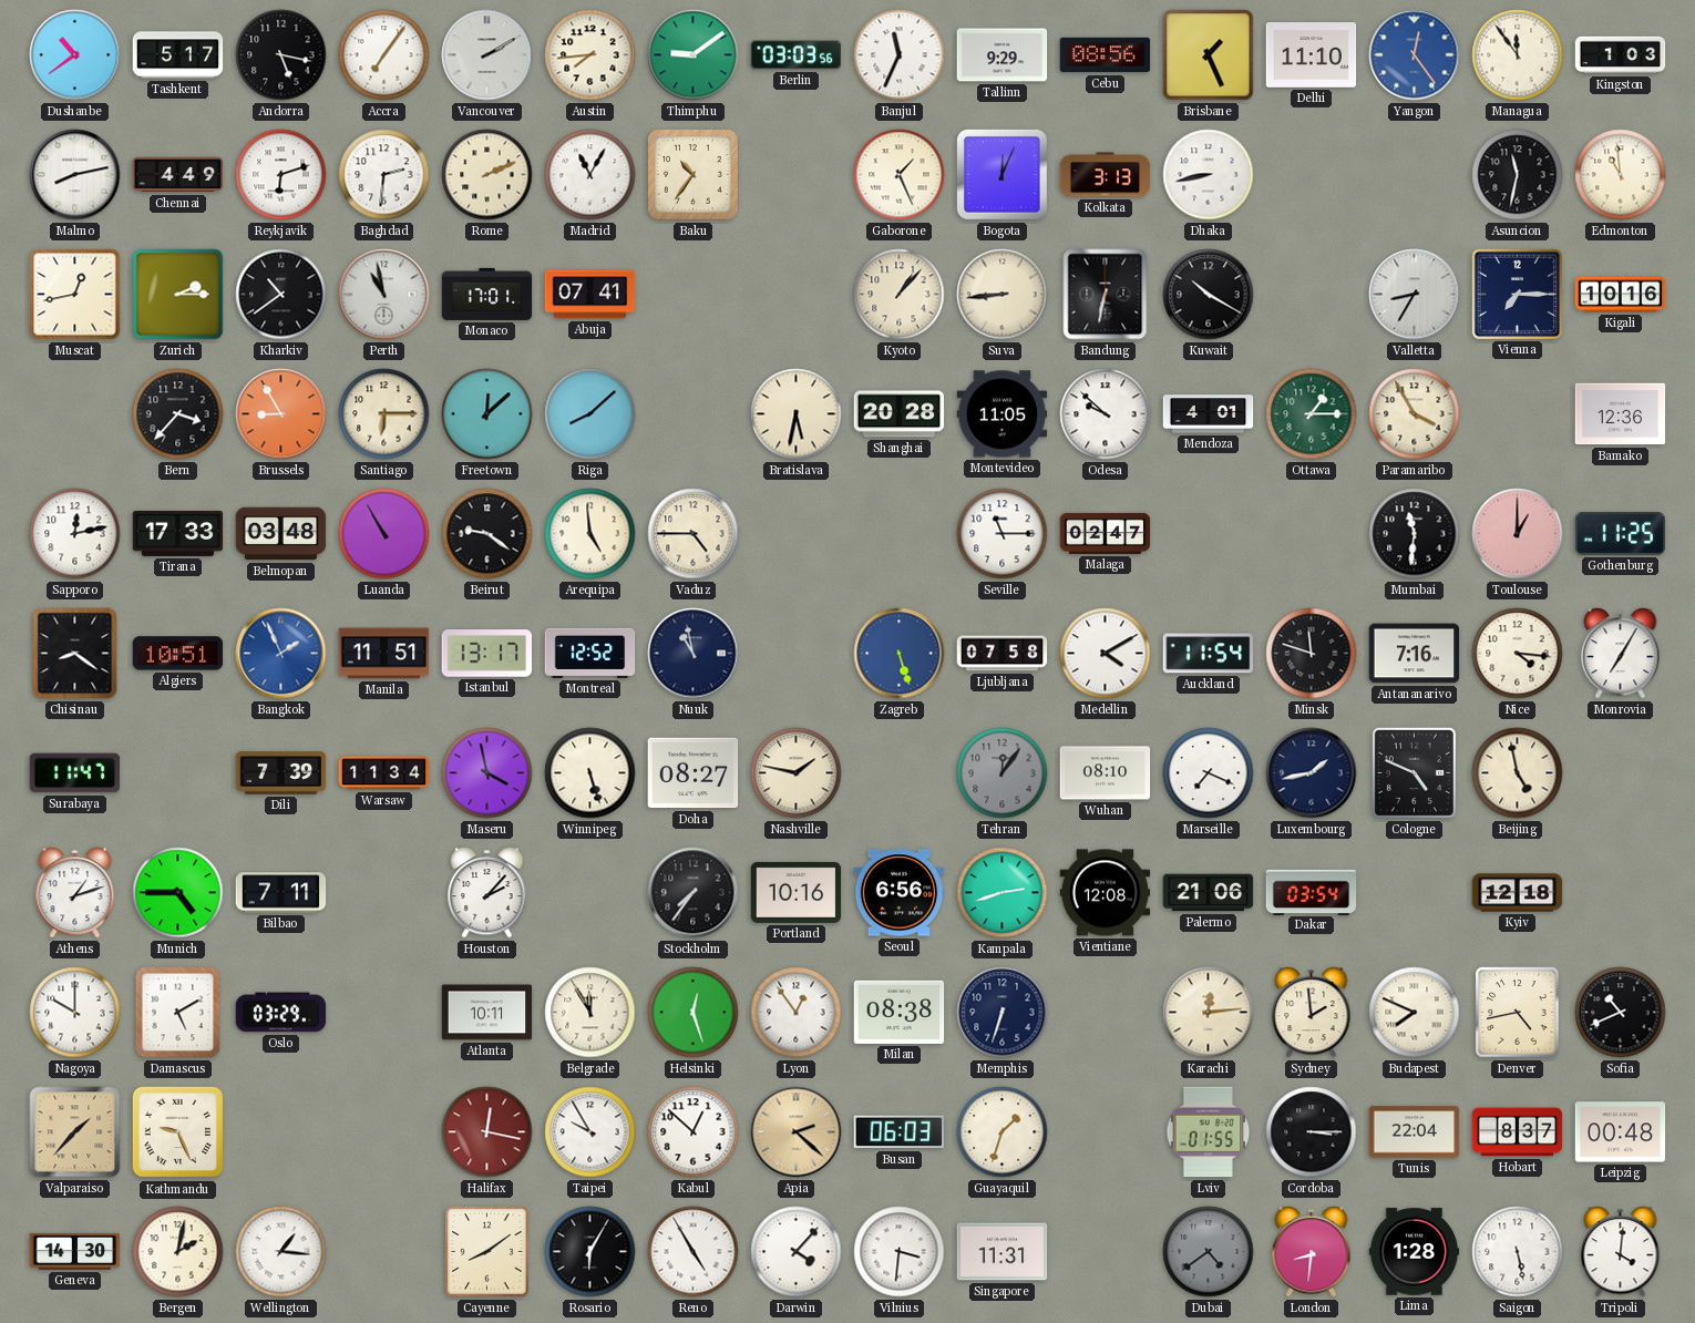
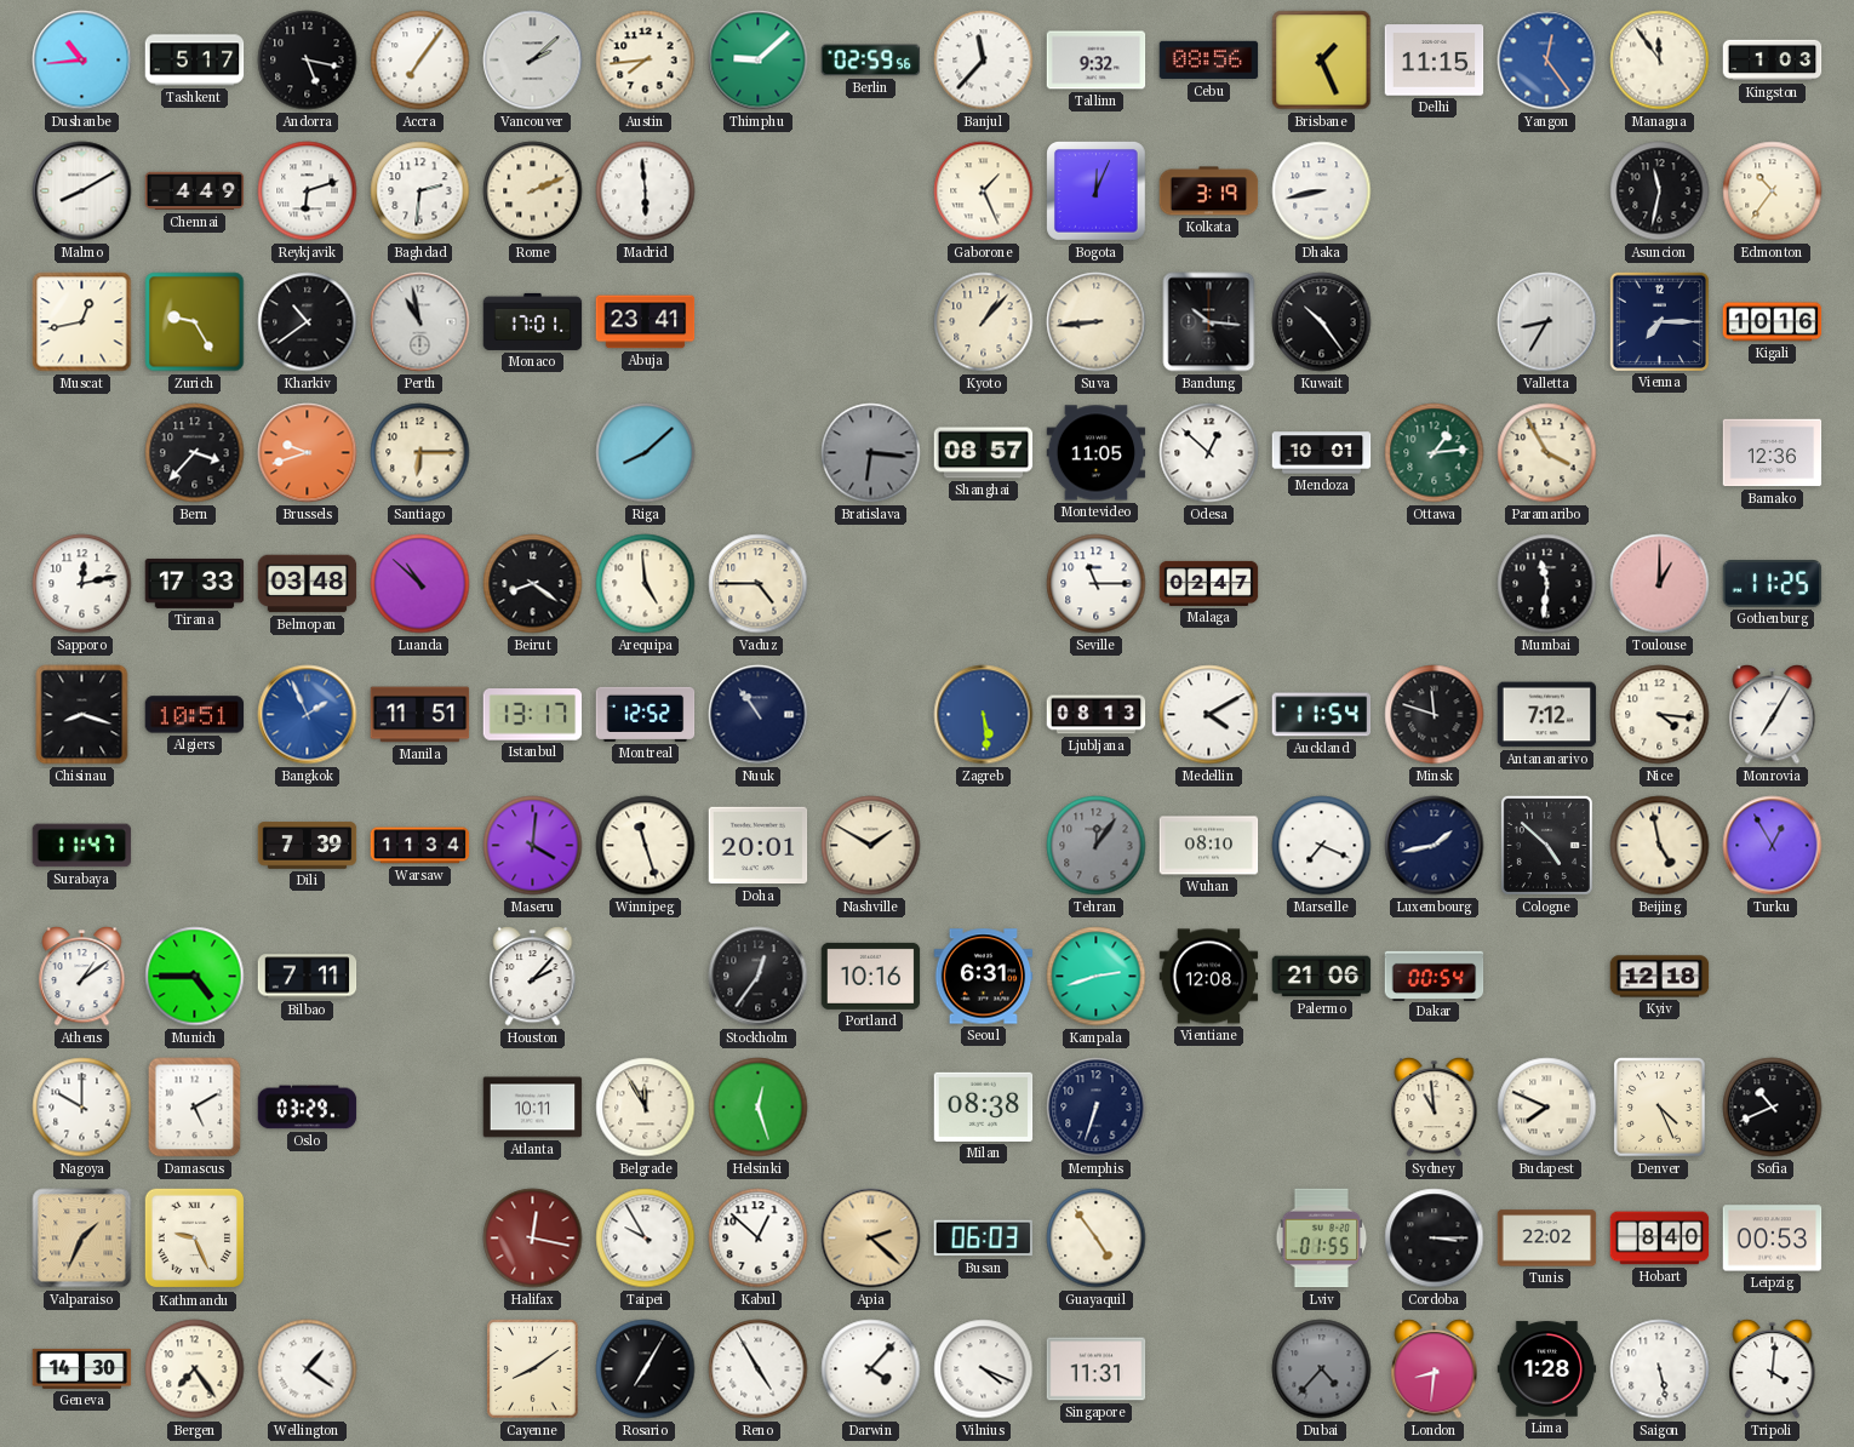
Dushanbe: 10:39 -> 10:44
Vancouver: 2:10 -> 2:08
Thimphu: 9:09 -> 9:08
Berlin: 03:03 -> 02:59
Banjul: 11:34 -> 11:37
Tallinn: 9:29 -> 9:32
Delhi: 11:10 -> 11:15
Malmo: 8:13 -> 8:10
Madrid: 11:05 -> 5:59
Baku: 10:36 -> none
Kolkata: 3:13 -> 3:19
Edmonton: 10:59 -> 10:36
Zurich: 2:15 -> 9:25
Abuja: 07:41 -> 23:41
Bandung: 6:32 -> 10:16
Kuwait: 10:20 -> 10:24
Brussels: 8:55 -> 9:42
Freetown: 12:08 -> none
Bratislava: 5:32 -> 6:16
Bratislava dial: cream -> grey
Shanghai: 20:28 -> 08:57
Odesa: 9:52 -> 12:52
Mendoza: 4:01 -> 10:01
Ottawa: 1:15 -> 1:14
Luanda: 10:55 -> 10:52
Beirut: 9:21 -> 8:21
Chisinau: 8:21 -> 8:18
Nuuk: 10:58 -> 10:54
Zagreb: 5:27 -> 5:29
Ljubljana: 07:58 -> 08:13
Antananarivo: 7:16 -> 7:12
Maseru: 3:58 -> 4:01
Winnipeg: 5:27 -> 11:27
Doha: 08:27 -> 20:01
Nashville: 1:47 -> 1:50
Cologne: 4:49 -> 4:52
Turku: none -> 12:55
Athens: 1:12 -> 1:09
Stockholm: 7:36 -> 12:36
Seoul: 6:56 -> 6:31
Dakar: 03:54 -> 00:54
Lyon: 12:54 -> none
Karachi: 12:14 -> none
Sydney: 1:59 -> 10:59
Denver: 4:43 -> 4:26
Valparaiso: 1:37 -> 1:34
Guayaquil: 1:33 -> 4:54
Tunis: 22:04 -> 22:02
Hobart: 8:37 -> 8:40
Leipzig: 00:48 -> 00:53
Bergen: 2:02 -> 7:24
Wellington: 1:16 -> 1:21
Rosario: 6:05 -> 7:05
Vilnius: 3:31 -> 4:19
Dubai: 4:39 -> 4:37
